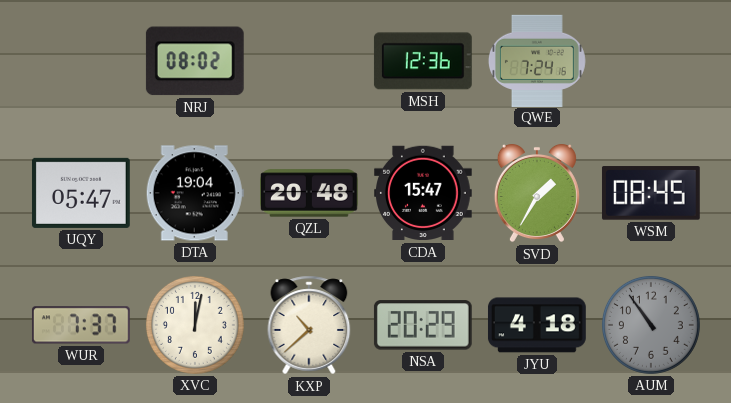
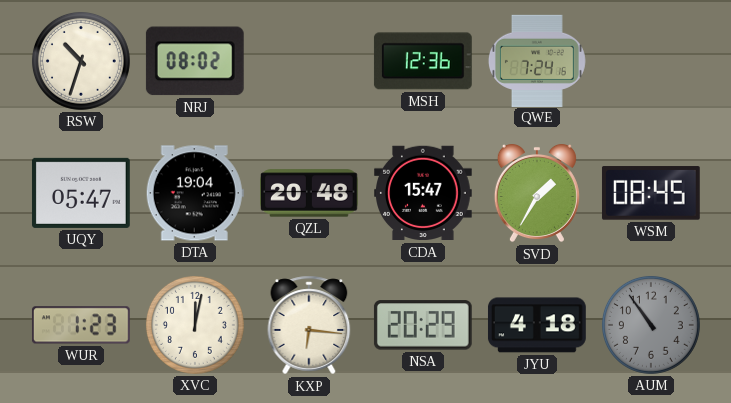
RSW: none -> 10:33
WUR: 7:37 -> 1:23
KXP: 10:38 -> 6:16
